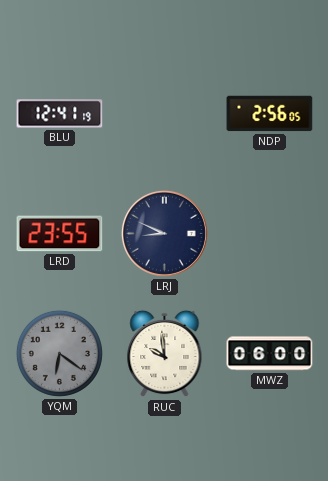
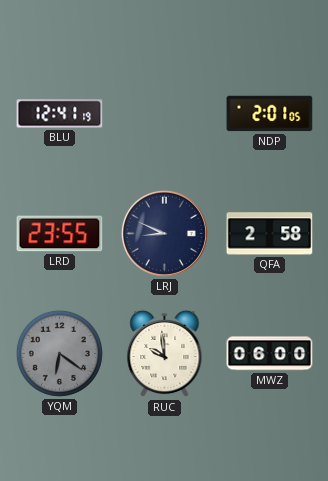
NDP: 2:56 -> 2:01
QFA: none -> 2:58
